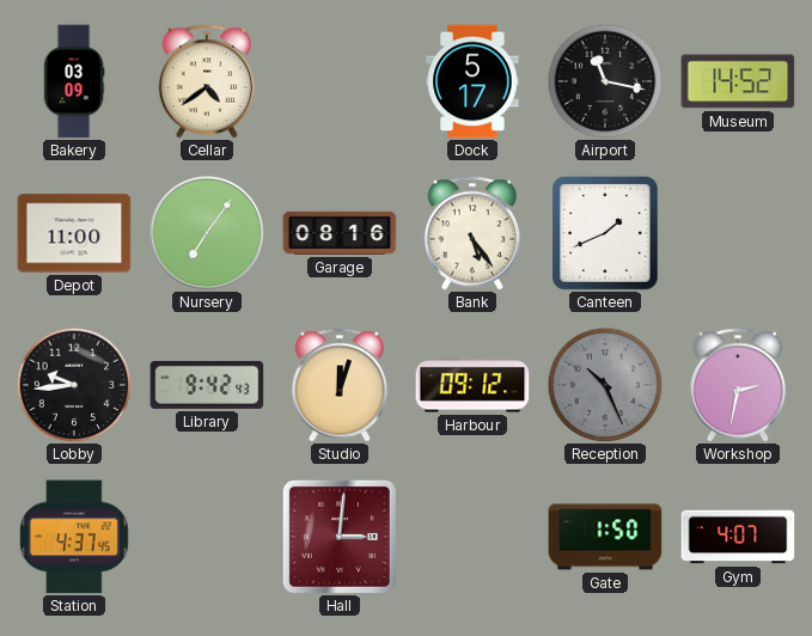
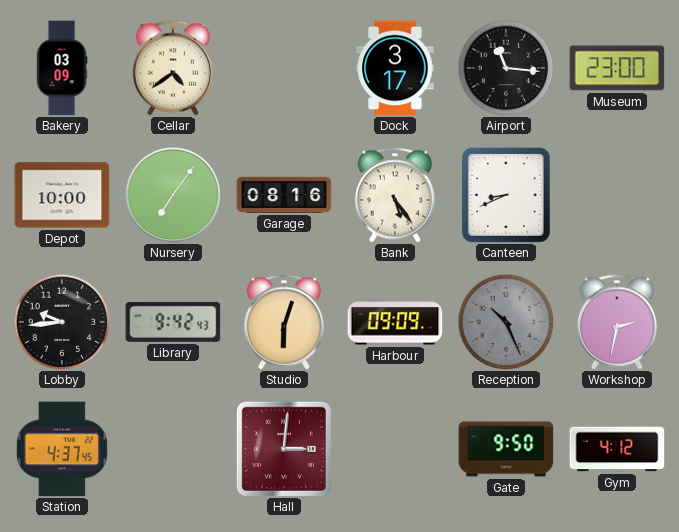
Dock: 5:17 -> 3:17
Airport: 11:17 -> 11:16
Museum: 14:52 -> 23:00
Depot: 11:00 -> 10:00
Canteen: 1:41 -> 8:41
Studio: 12:03 -> 6:03
Harbour: 09:12 -> 09:09
Gate: 1:50 -> 9:50
Gym: 4:07 -> 4:12
